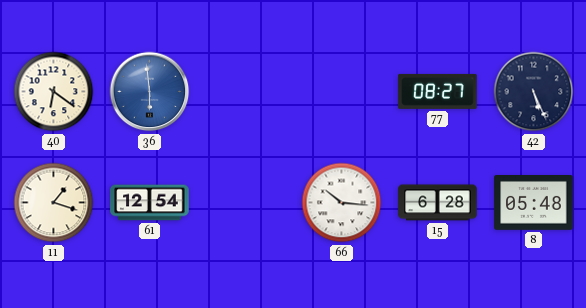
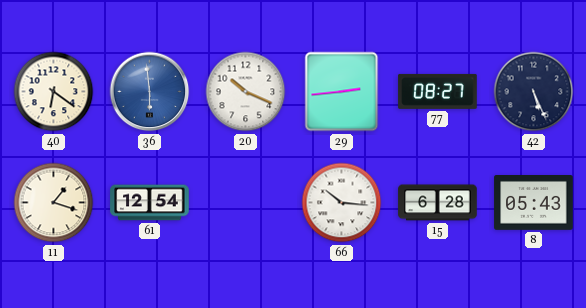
20: none -> 10:19
29: none -> 2:44
8: 05:48 -> 05:43
